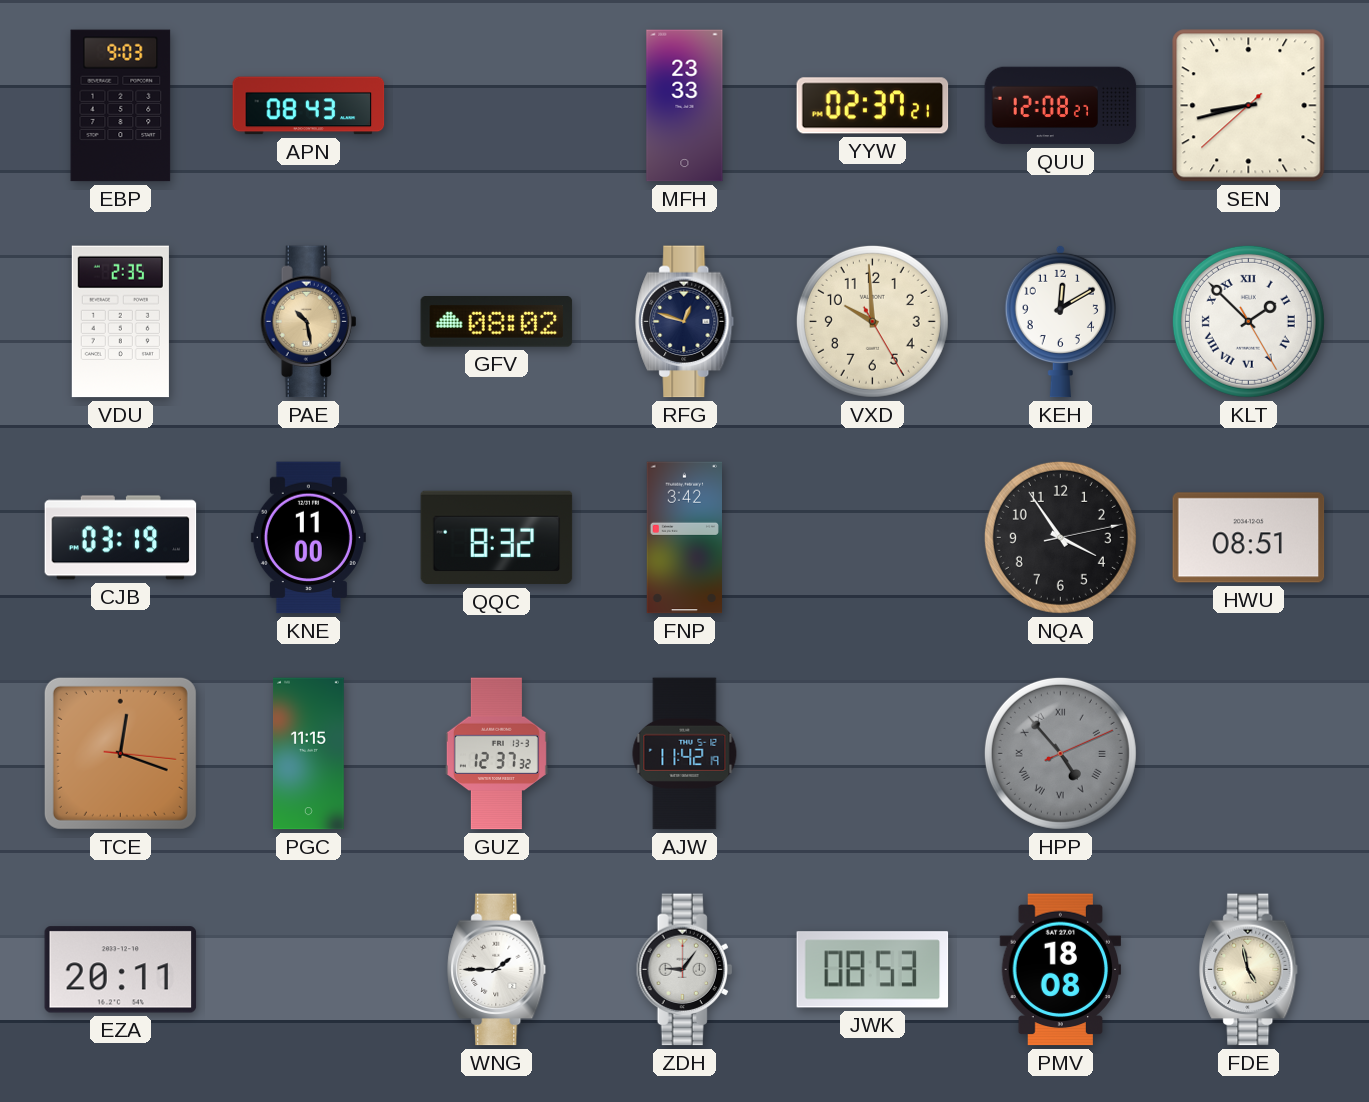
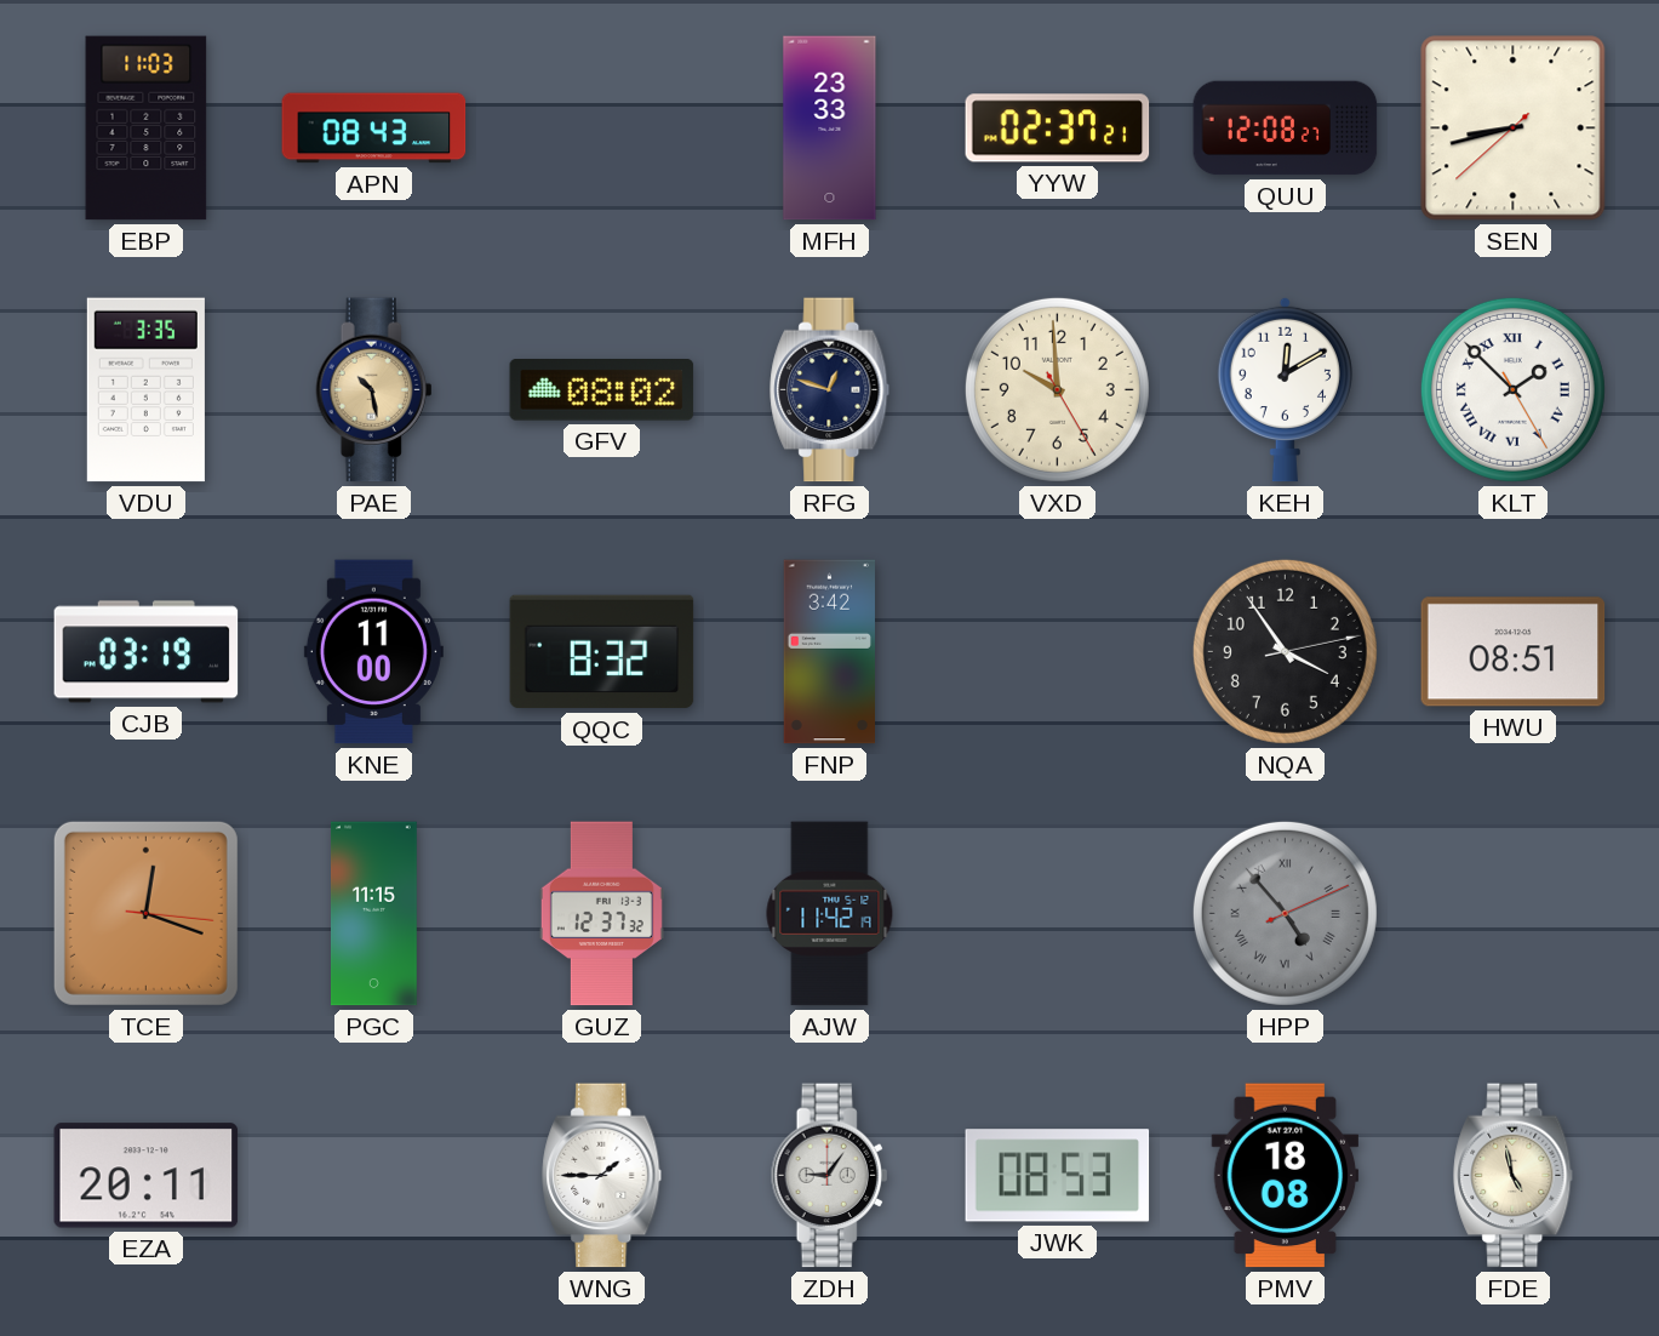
EBP: 9:03 -> 11:03
VDU: 2:35 -> 3:35
